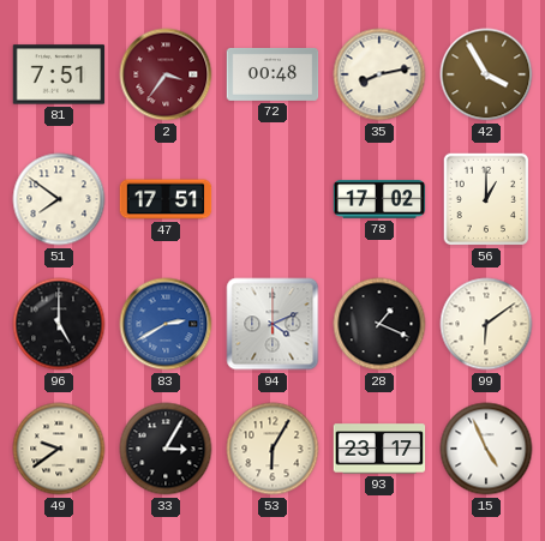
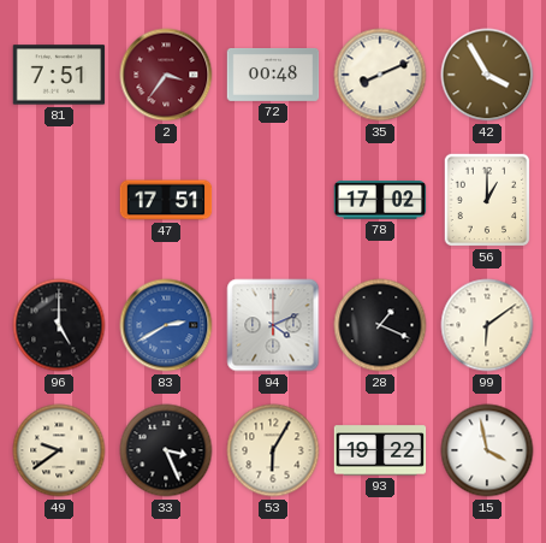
35: 8:13 -> 8:11
51: 7:51 -> none
33: 3:05 -> 3:26
93: 23:17 -> 19:22
15: 4:56 -> 3:58
